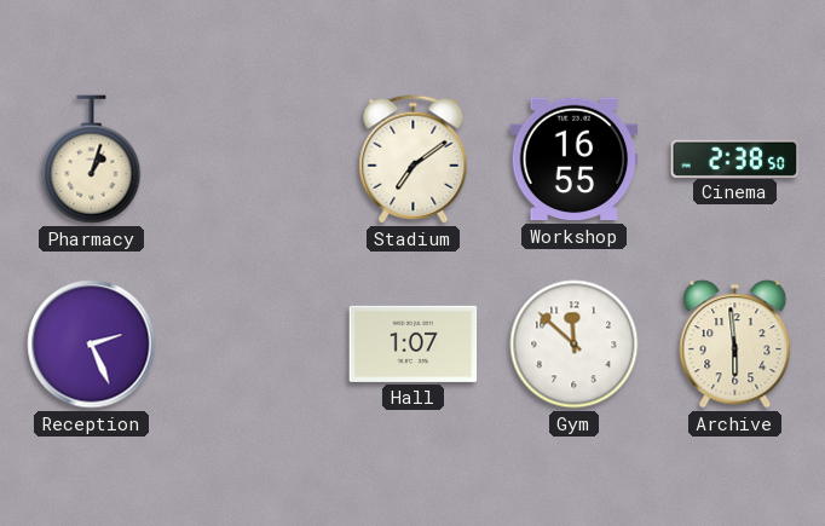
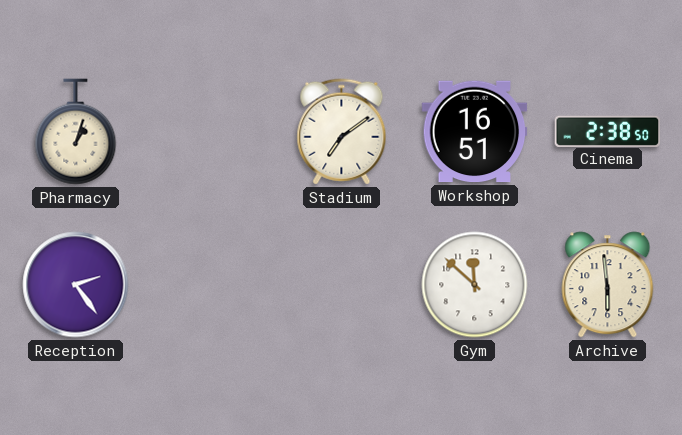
Workshop: 16:55 -> 16:51
Reception: 2:26 -> 2:24
Hall: 1:07 -> none
